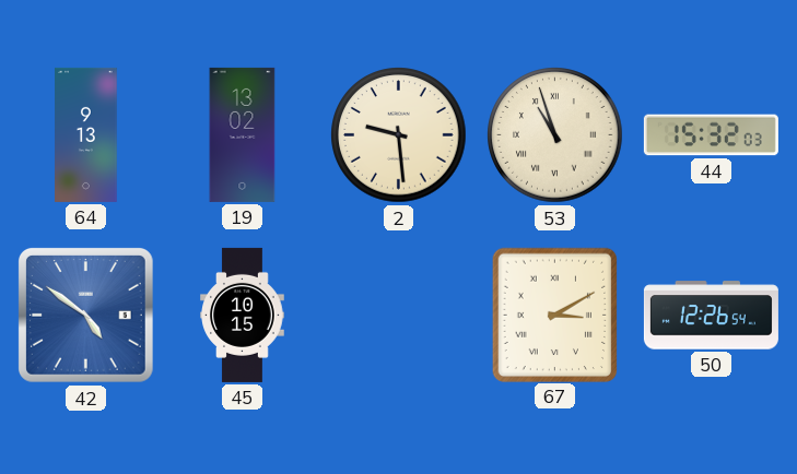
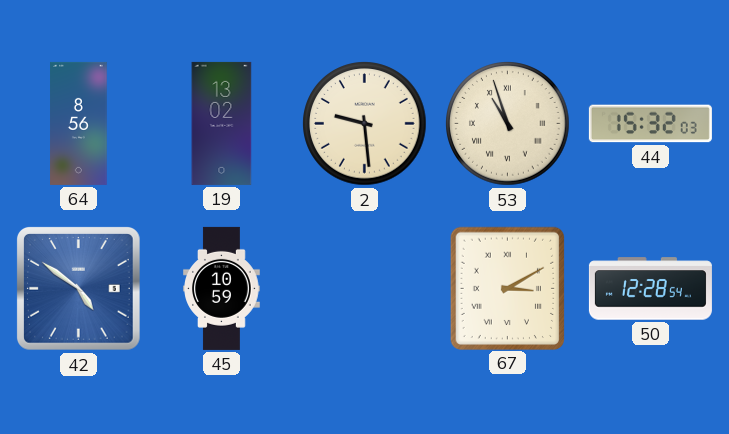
64: 9:13 -> 8:56
45: 10:15 -> 10:59
50: 12:26 -> 12:28
